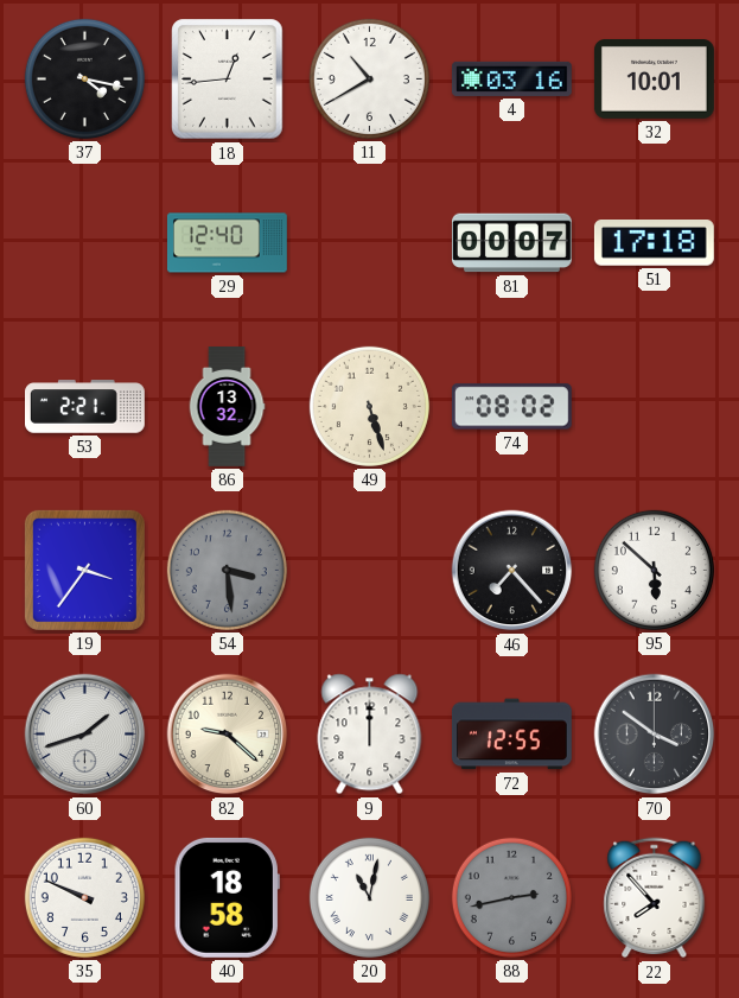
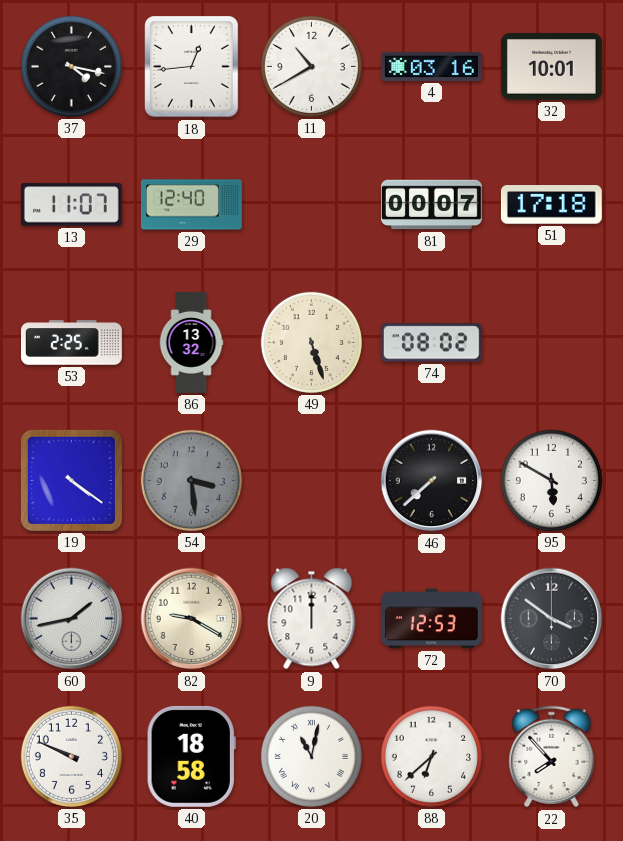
13: none -> 11:07
53: 2:21 -> 2:25
19: 3:36 -> 4:21
46: 7:23 -> 7:38
95: 5:52 -> 5:50
60: 1:42 -> 1:43
82: 9:22 -> 9:20
72: 12:55 -> 12:53
88: 2:43 -> 6:38
88 dial: grey -> white
